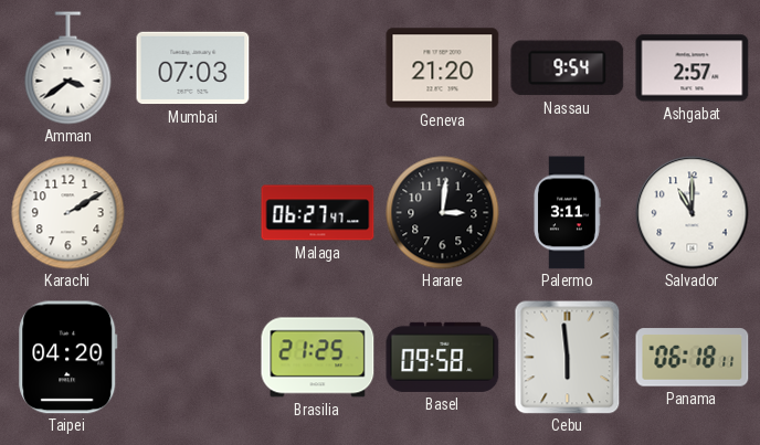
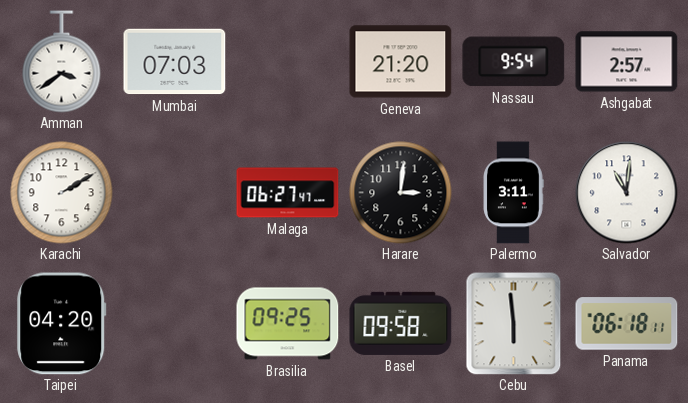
Salvador: 11:00 -> 11:01
Brasilia: 21:25 -> 09:25
